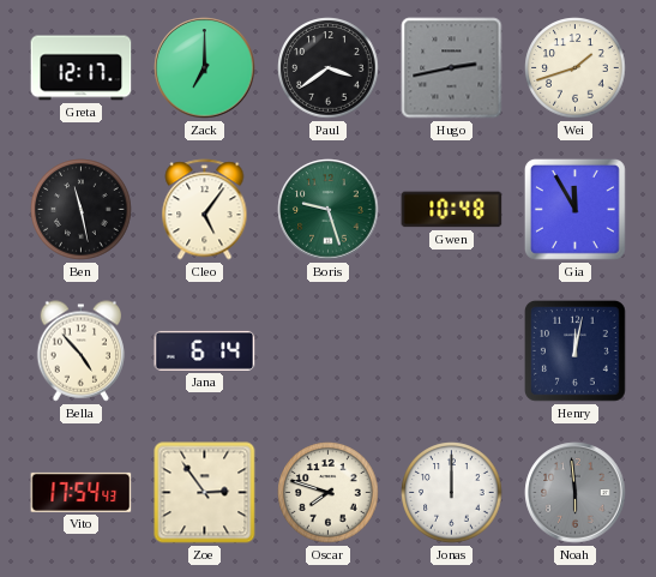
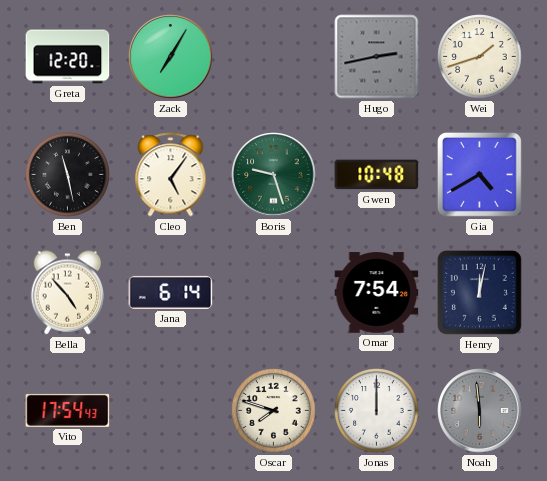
Greta: 12:17 -> 12:20
Zack: 7:00 -> 7:05
Paul: 3:39 -> none
Gia: 11:55 -> 4:40
Omar: none -> 7:54
Zoe: 2:54 -> none
